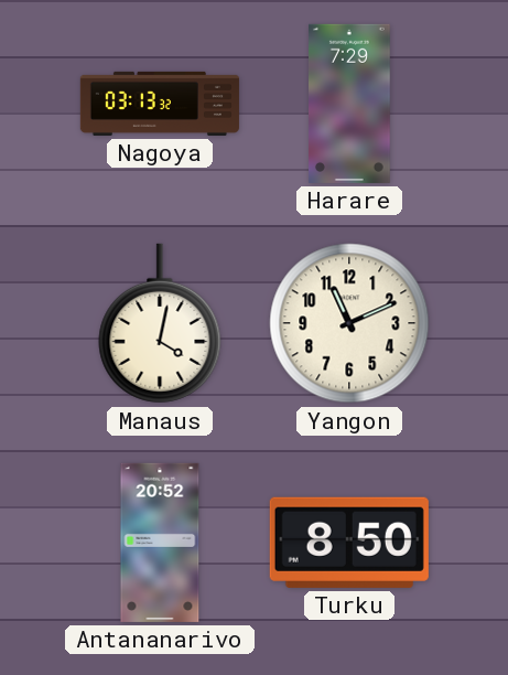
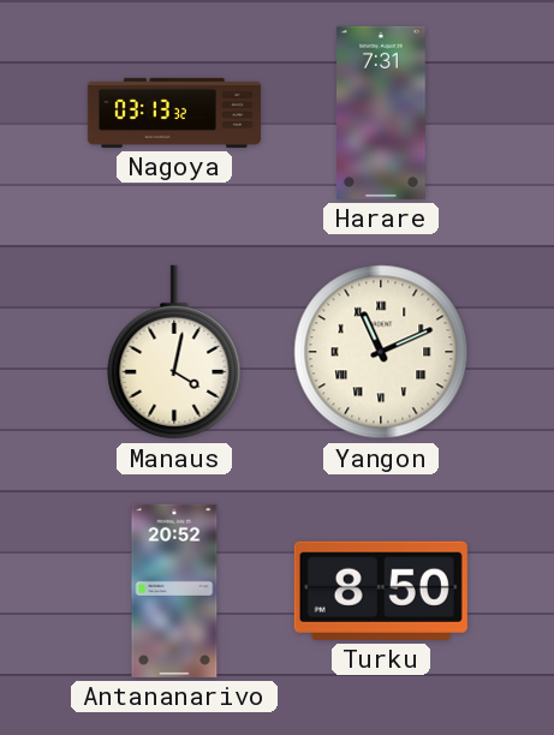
Harare: 7:29 -> 7:31
Yangon numerals: Arabic -> Roman
